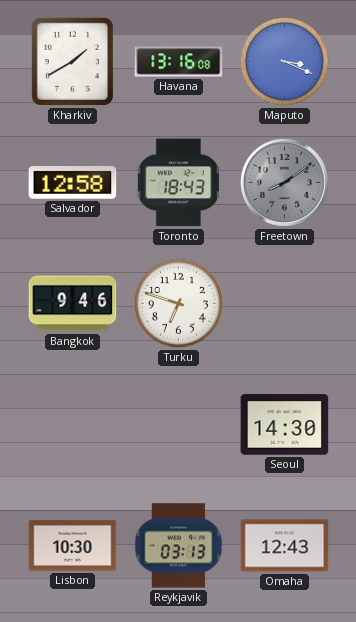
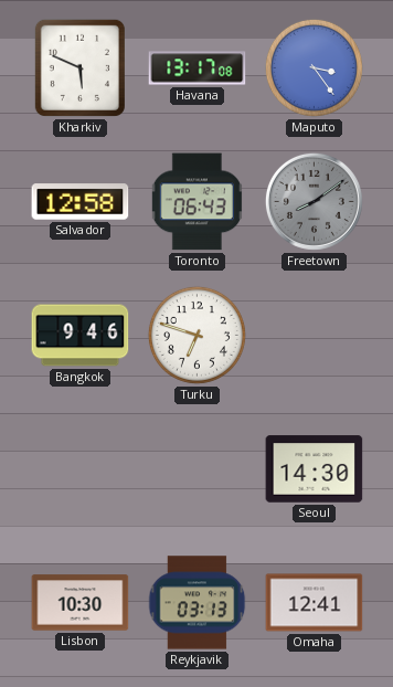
Kharkiv: 1:40 -> 5:49
Havana: 13:16 -> 13:17
Maputo: 3:19 -> 3:24
Toronto: 18:43 -> 06:43
Omaha: 12:43 -> 12:41
